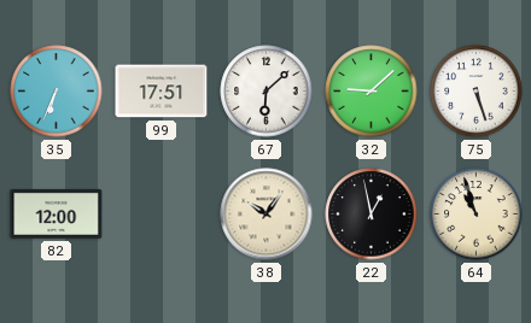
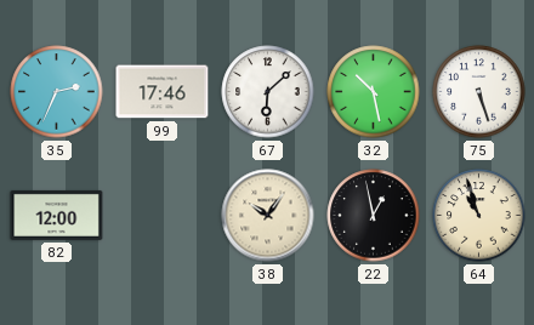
35: 6:34 -> 2:34
99: 17:51 -> 17:46
32: 9:08 -> 10:28
